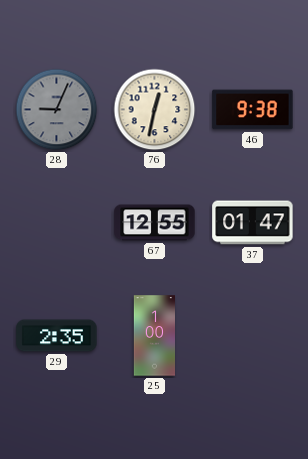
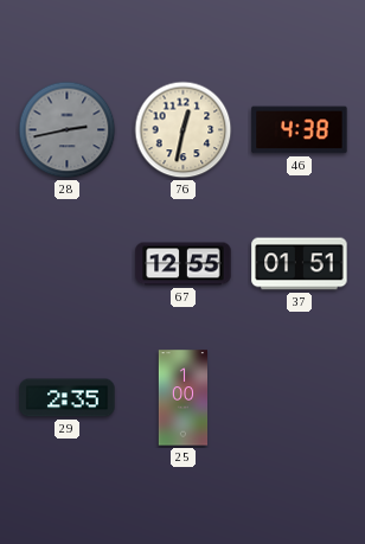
28: 9:04 -> 2:43
46: 9:38 -> 4:38
37: 01:47 -> 01:51
